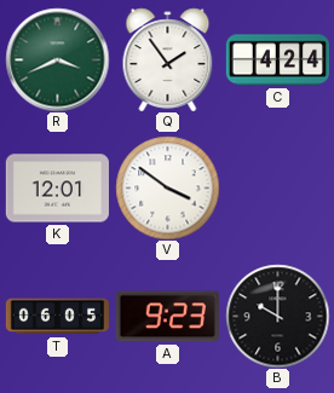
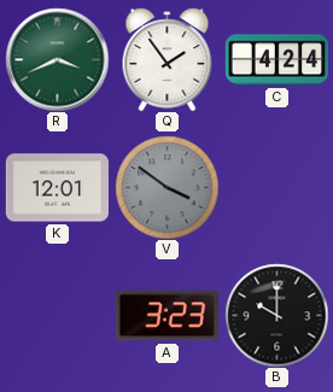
V dial: white -> grey
T: 06:05 -> none
A: 9:23 -> 3:23
